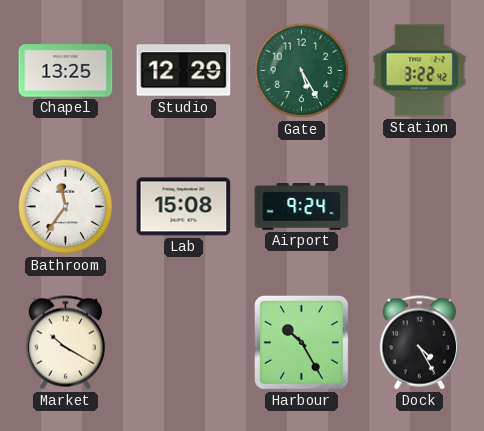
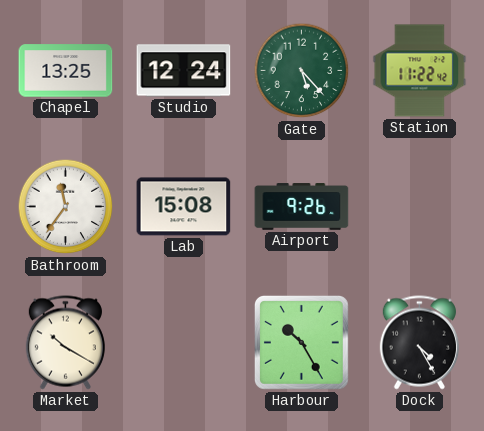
Studio: 12:29 -> 12:24
Gate: 5:25 -> 5:23
Station: 3:22 -> 11:22
Airport: 9:24 -> 9:26
